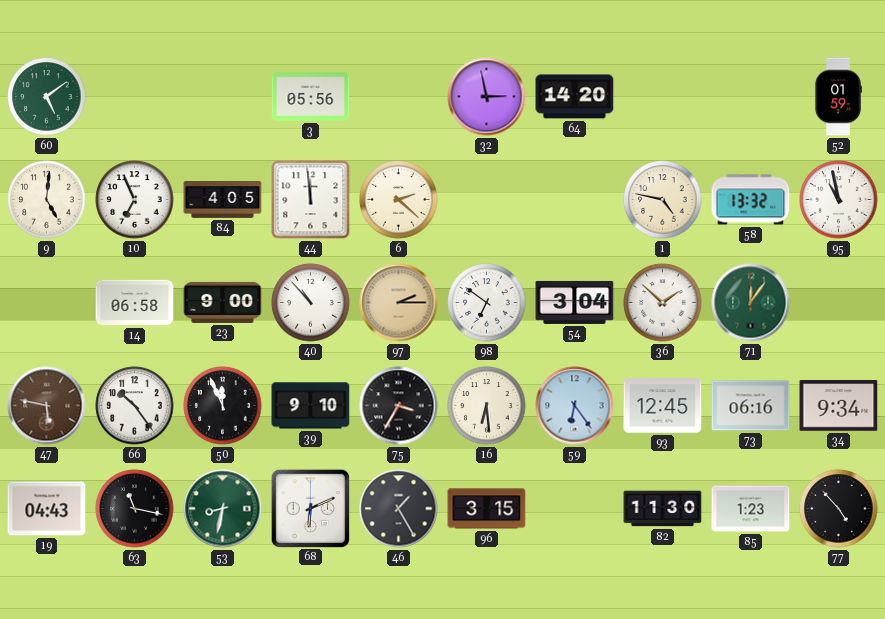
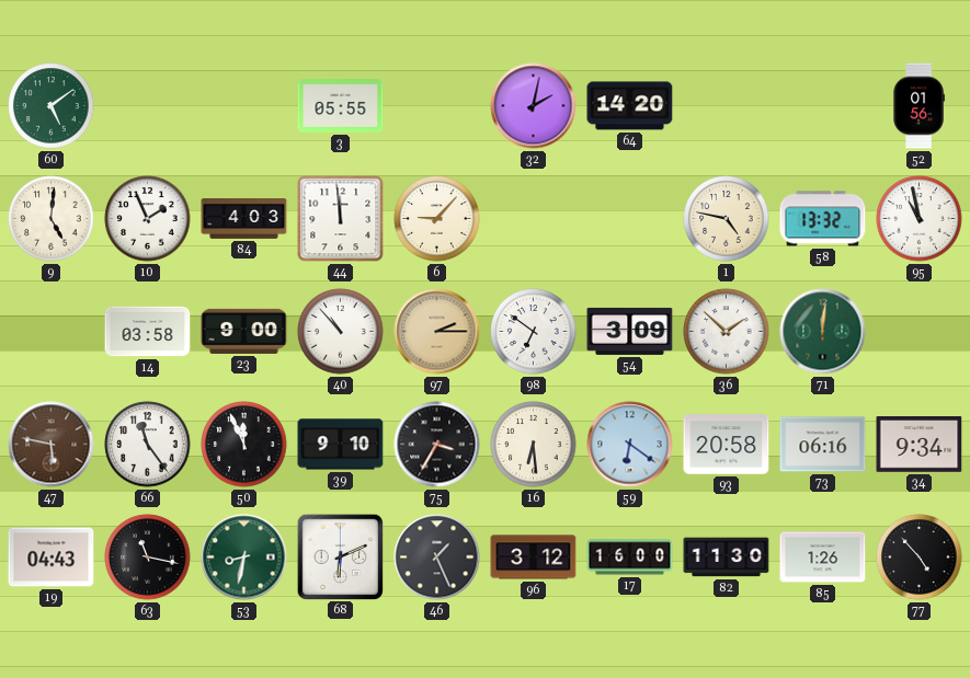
3: 05:56 -> 05:55
32: 2:58 -> 2:02
52: 01:59 -> 01:56
10: 6:56 -> 1:56
84: 4:05 -> 4:03
6: 2:22 -> 9:07
14: 06:58 -> 03:58
54: 3:04 -> 3:09
71: 12:06 -> 12:01
66: 10:24 -> 11:24
59: 6:24 -> 6:21
93: 12:45 -> 20:58
46: 1:25 -> 1:26
96: 3:15 -> 3:12
17: none -> 16:00
85: 1:23 -> 1:26
